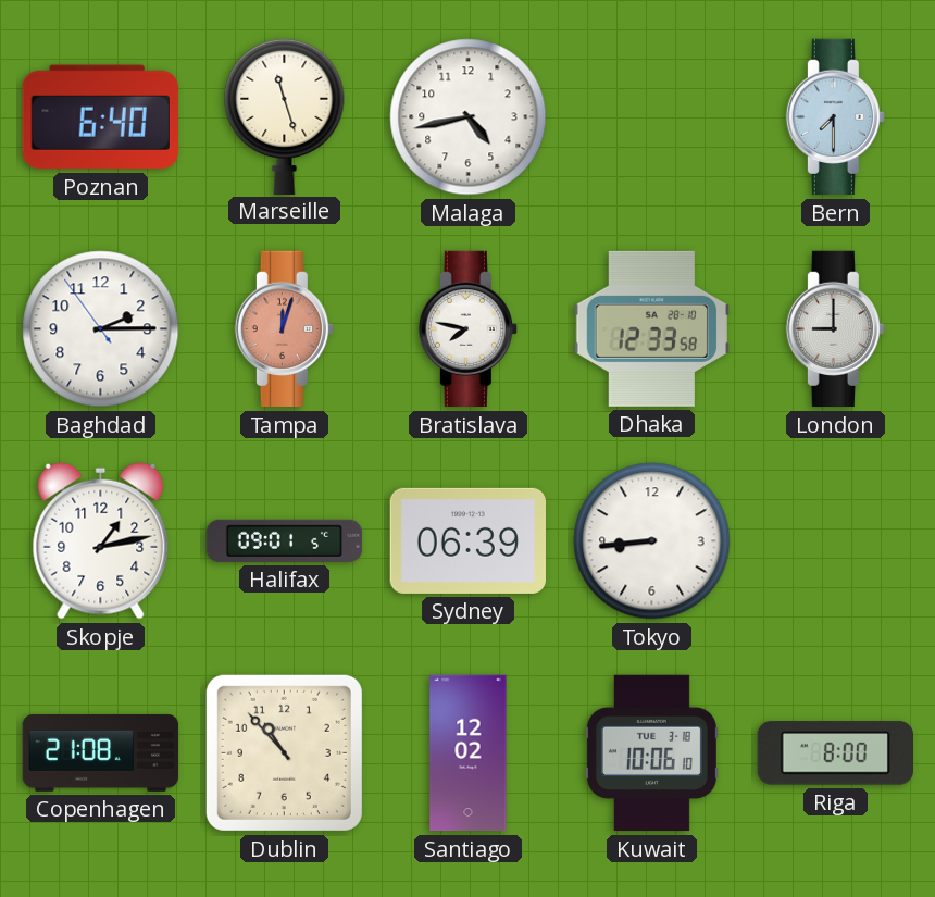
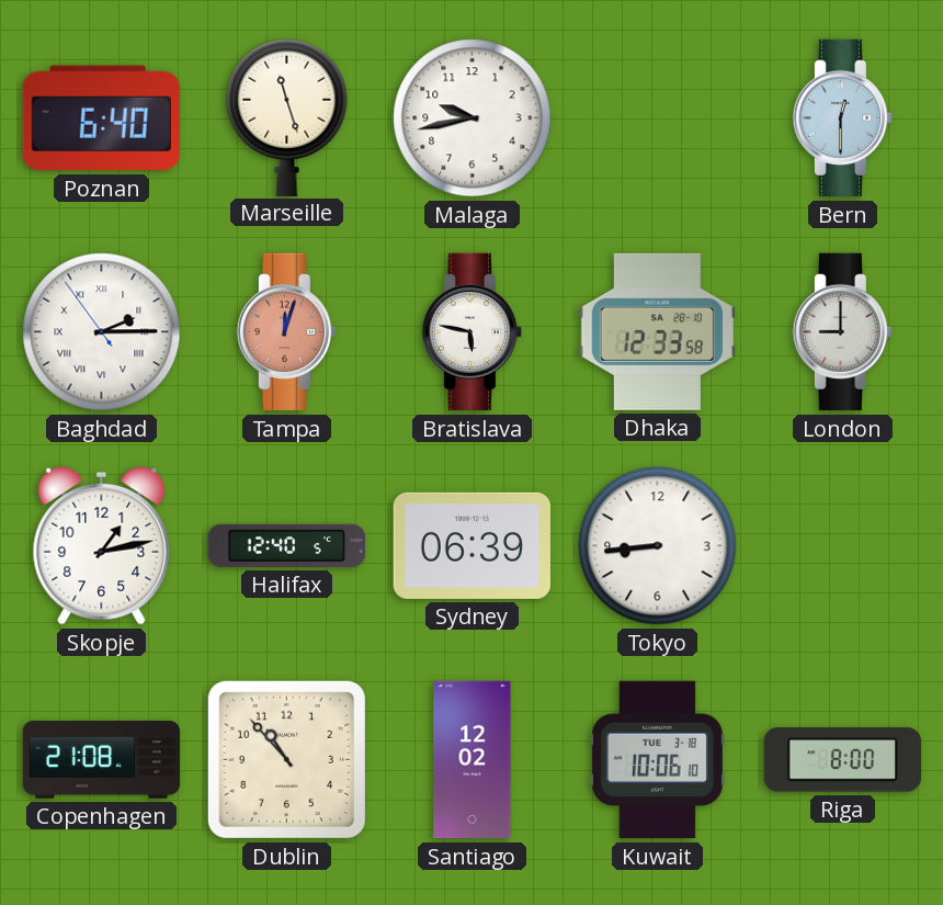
Malaga: 4:43 -> 9:43
Bern: 7:30 -> 12:30
Baghdad numerals: Arabic -> Roman
Bratislava: 7:47 -> 5:47
Halifax: 09:01 -> 12:40
